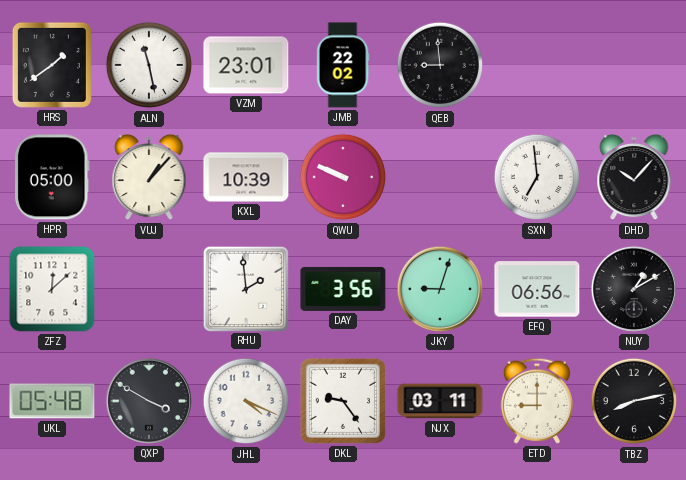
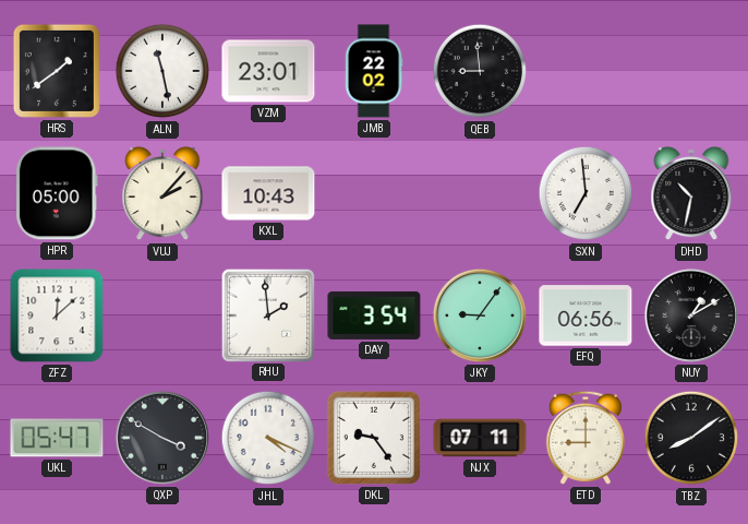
VUJ: 1:07 -> 2:07
KXL: 10:39 -> 10:43
QWU: 9:49 -> none
DHD: 10:07 -> 10:32
DAY: 3:56 -> 3:54
JKY: 9:03 -> 9:06
UKL: 05:48 -> 05:47
NJX: 03:11 -> 07:11
TBZ: 8:13 -> 8:09
